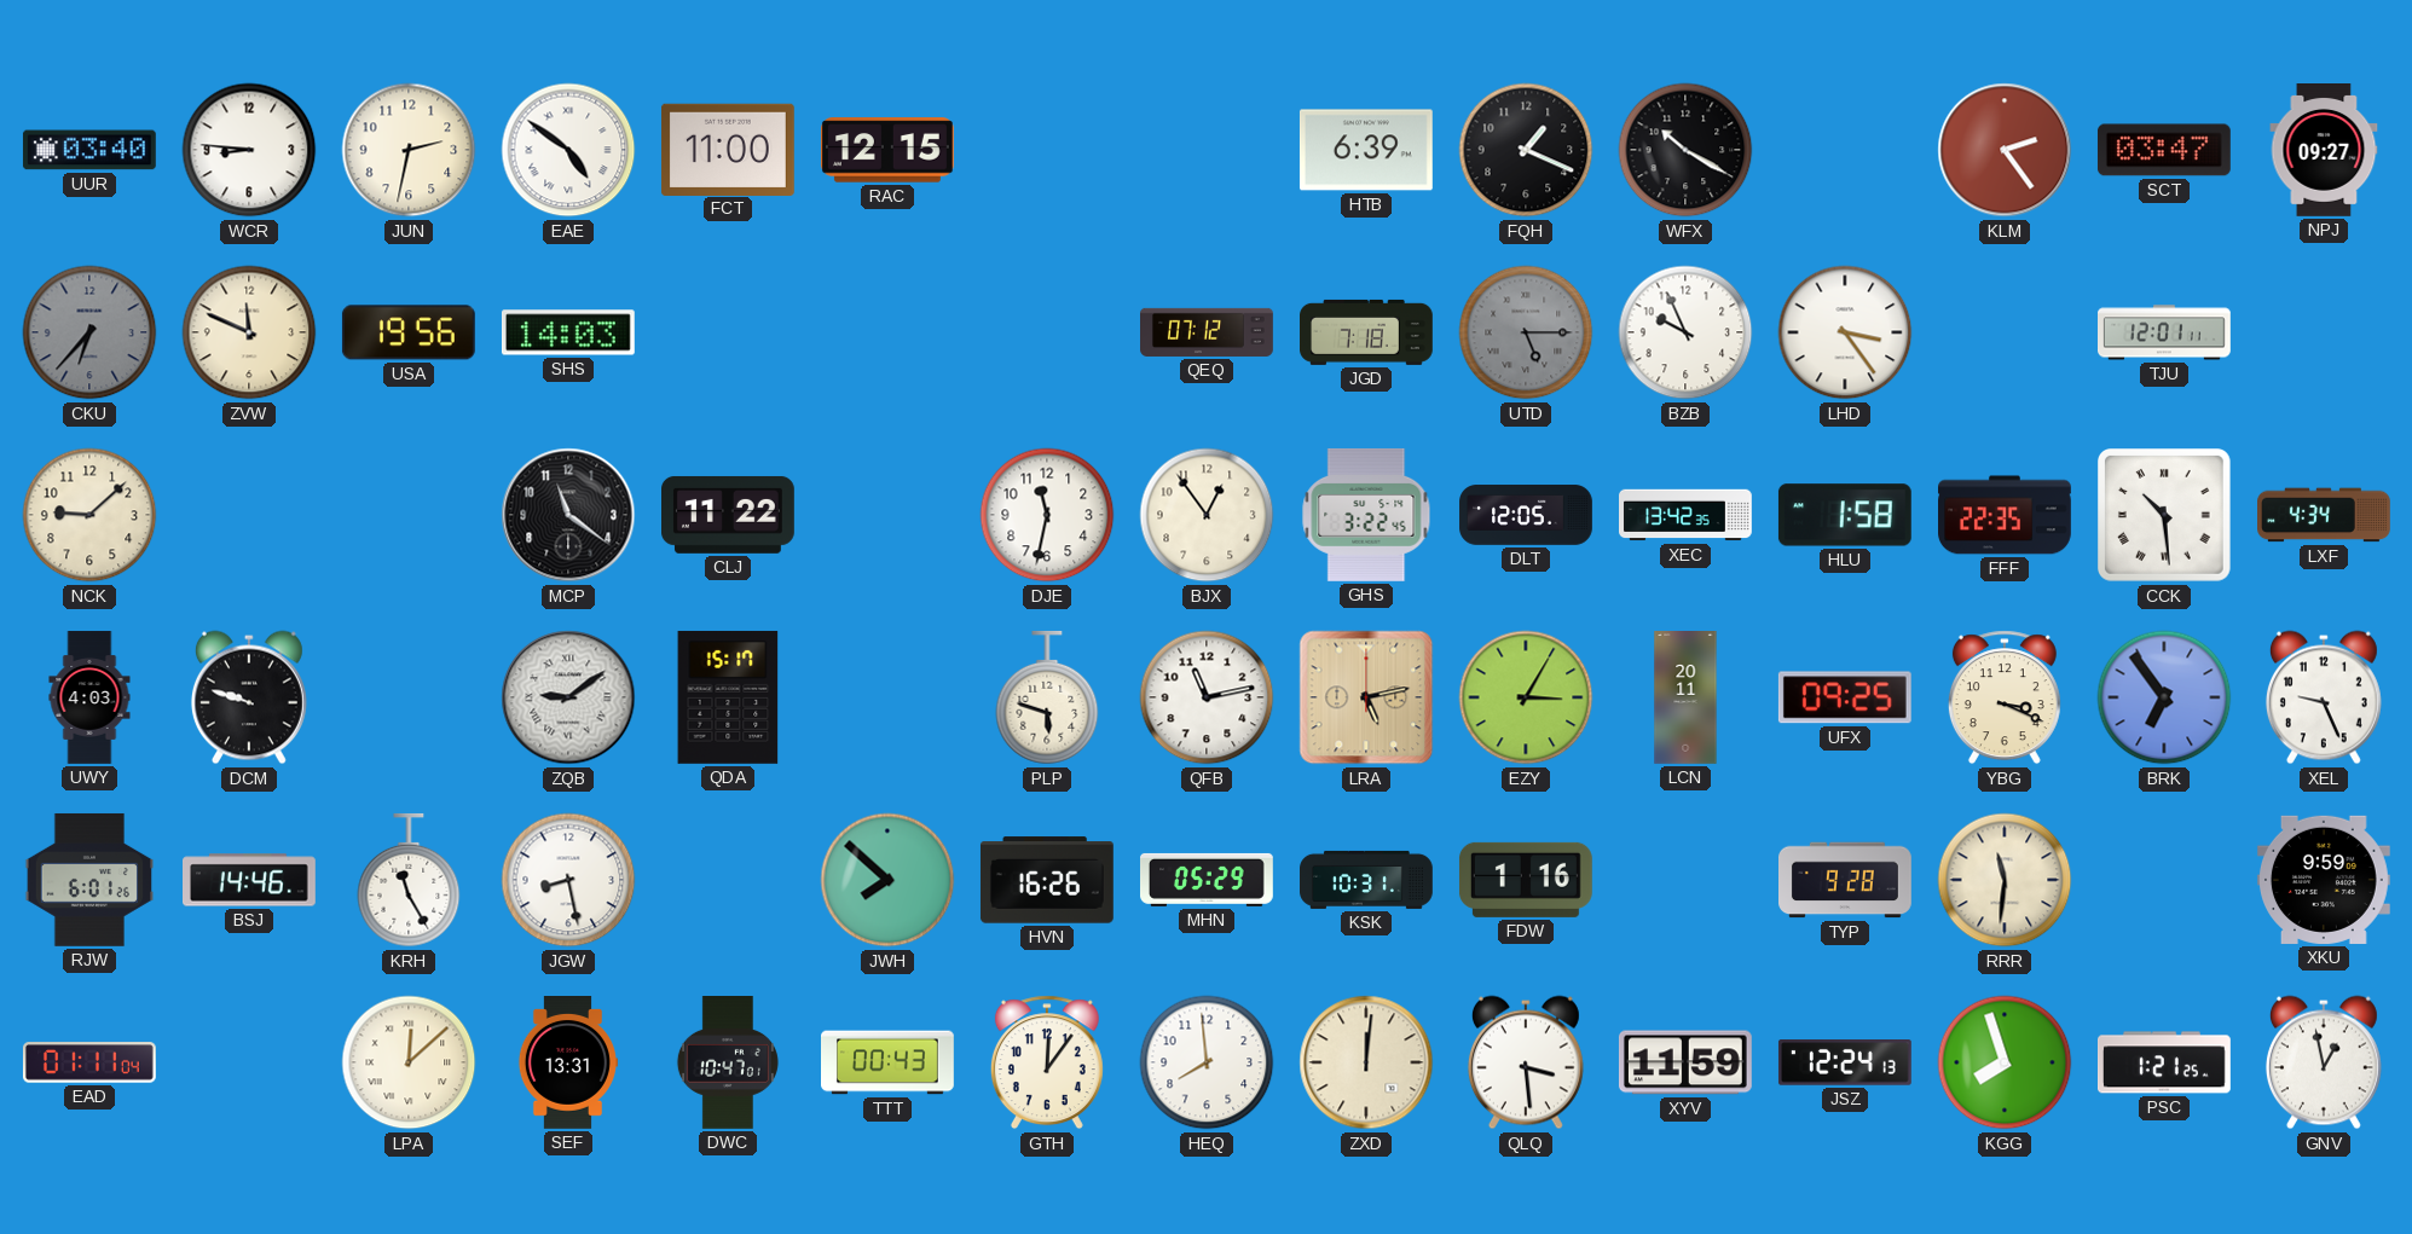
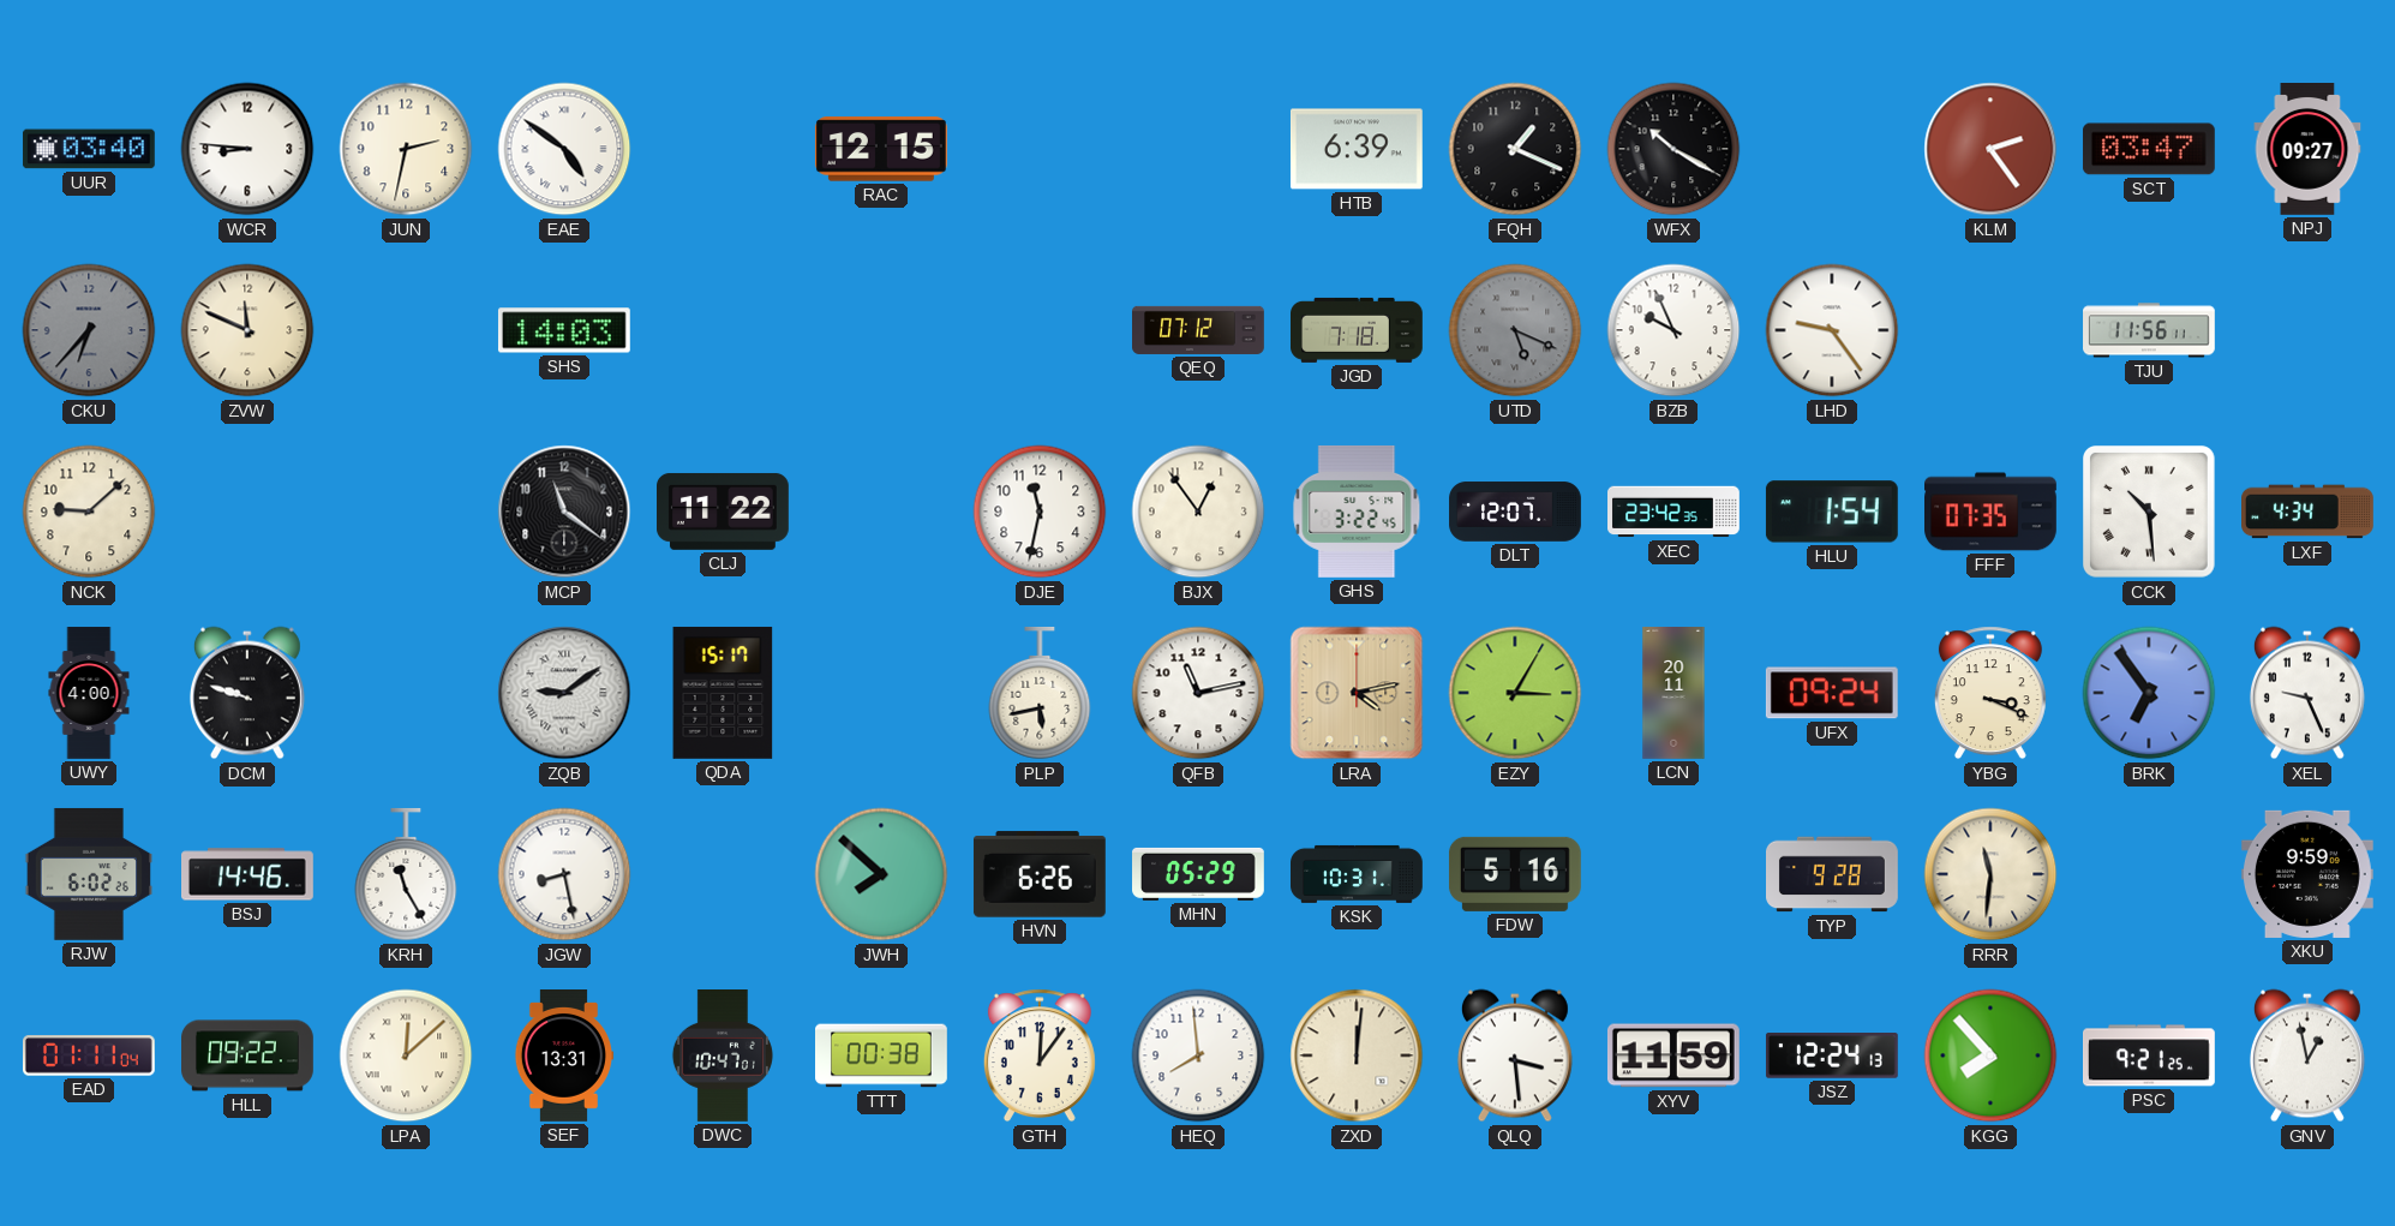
FCT: 11:00 -> none
USA: 19:56 -> none
UTD: 5:15 -> 5:19
LHD: 3:24 -> 9:24
TJU: 12:01 -> 11:56
DLT: 12:05 -> 12:07
XEC: 13:42 -> 23:42
HLU: 1:58 -> 1:54
FFF: 22:35 -> 07:35
UWY: 4:03 -> 4:00
PLP: 5:48 -> 5:43
LRA: 5:13 -> 4:13
UFX: 09:25 -> 09:24
RJW: 6:01 -> 6:02
HVN: 16:26 -> 6:26
FDW: 1:16 -> 5:16
HLL: none -> 09:22
TTT: 00:43 -> 00:38
KGG: 7:57 -> 7:53
PSC: 1:21 -> 9:21
